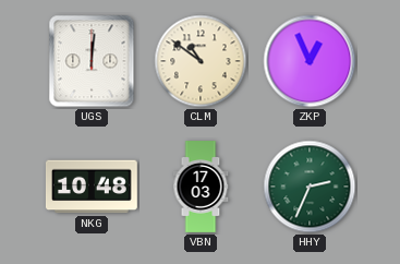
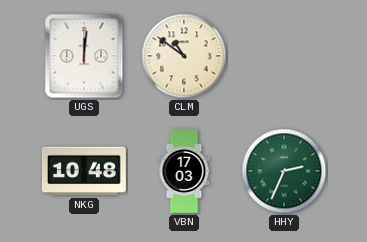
ZKP: 12:56 -> none
